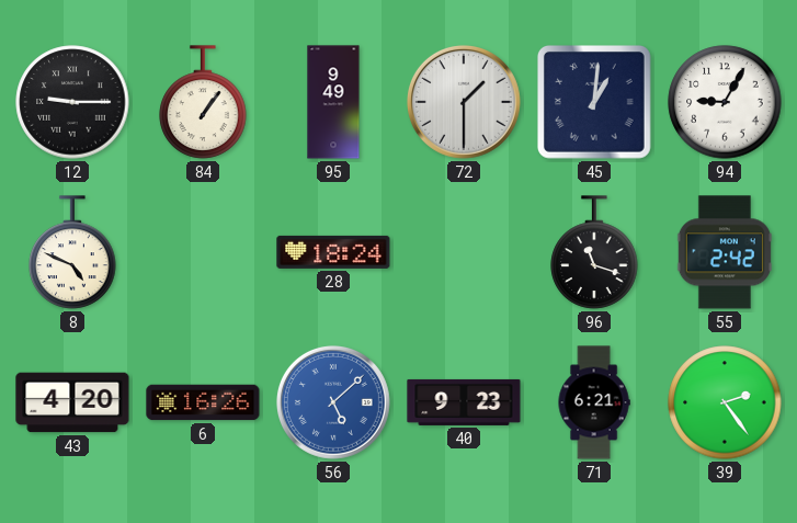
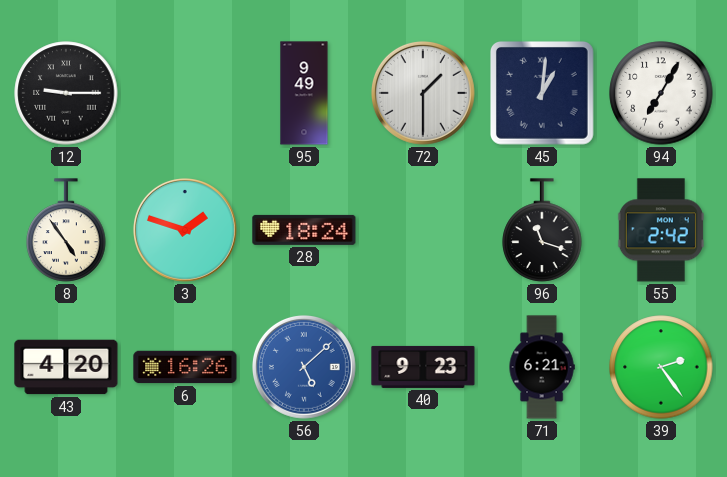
84: 1:06 -> none
94: 9:05 -> 7:05
8: 4:49 -> 4:54
3: none -> 1:48
